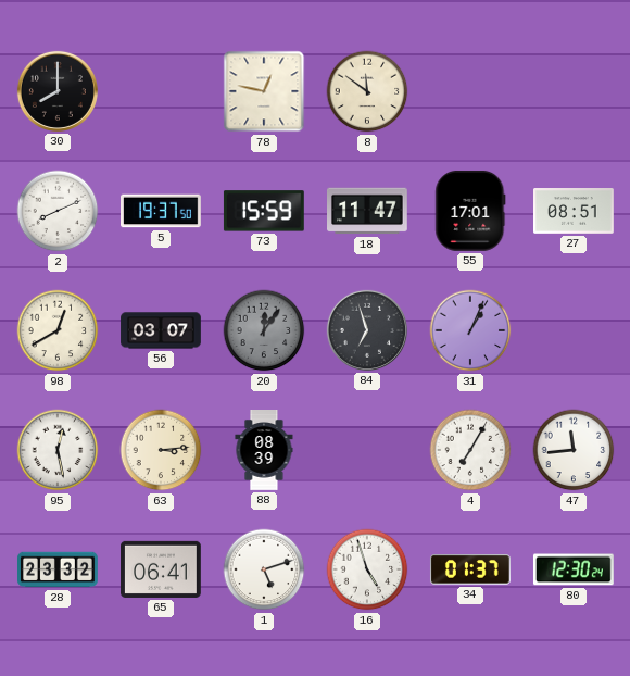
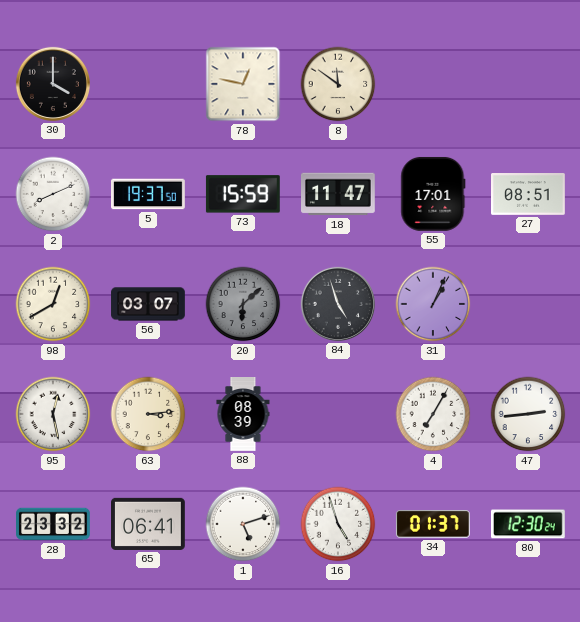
30: 8:00 -> 4:00
20: 12:06 -> 6:08
84: 6:57 -> 4:57
47: 11:44 -> 2:44
